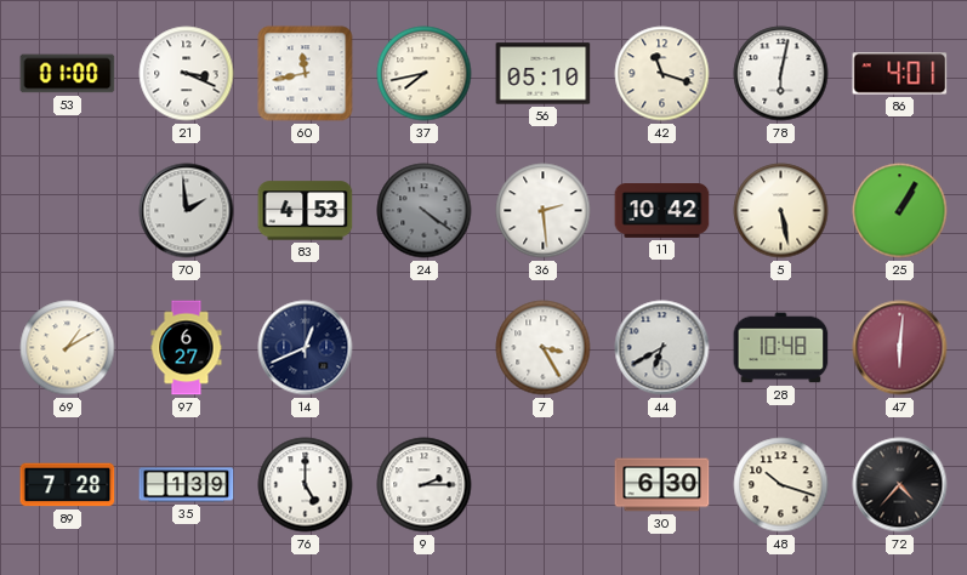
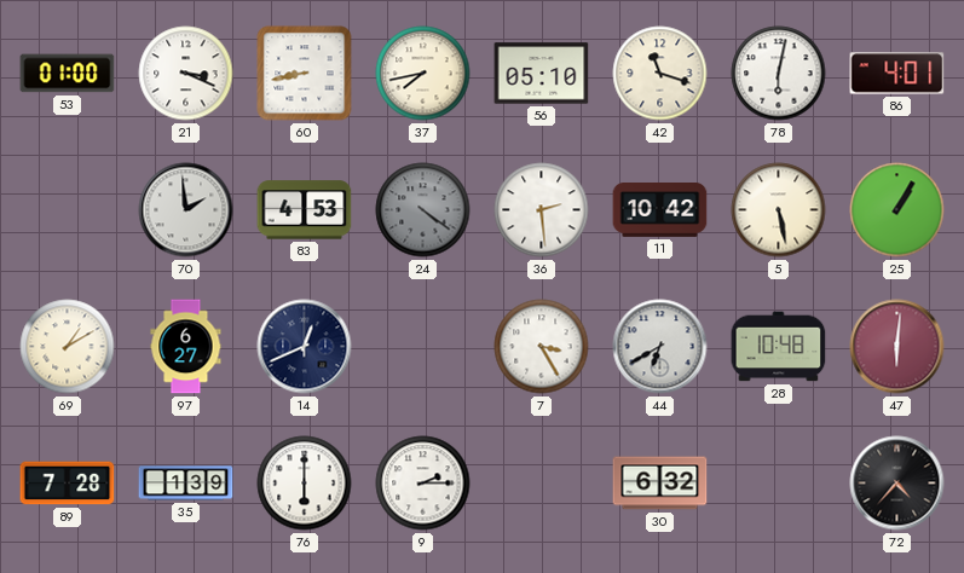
60: 11:43 -> 8:43
76: 5:00 -> 6:00
30: 6:30 -> 6:32
48: 10:18 -> none
